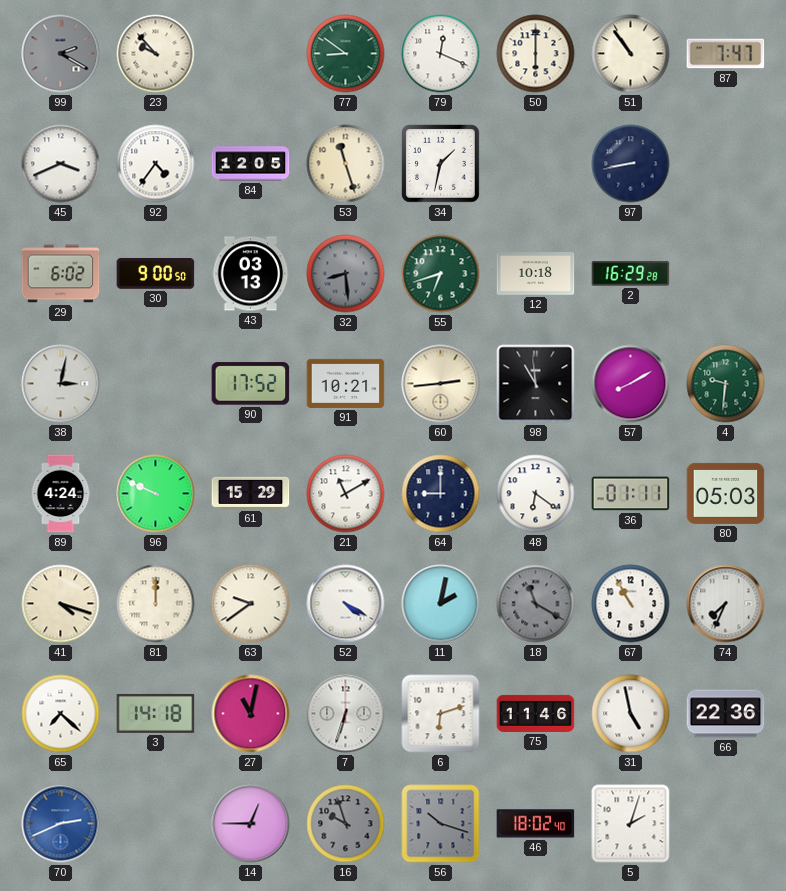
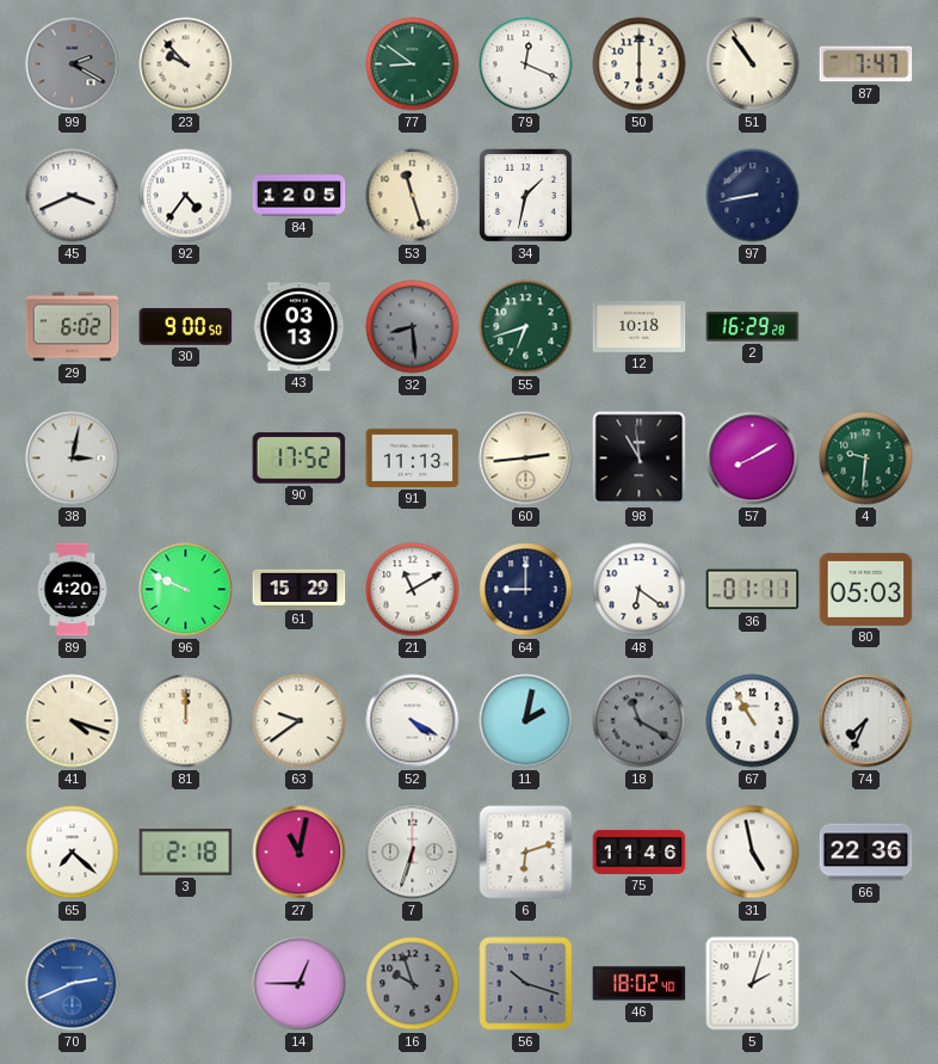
91: 10:21 -> 11:13
89: 4:24 -> 4:20
3: 14:18 -> 2:18
